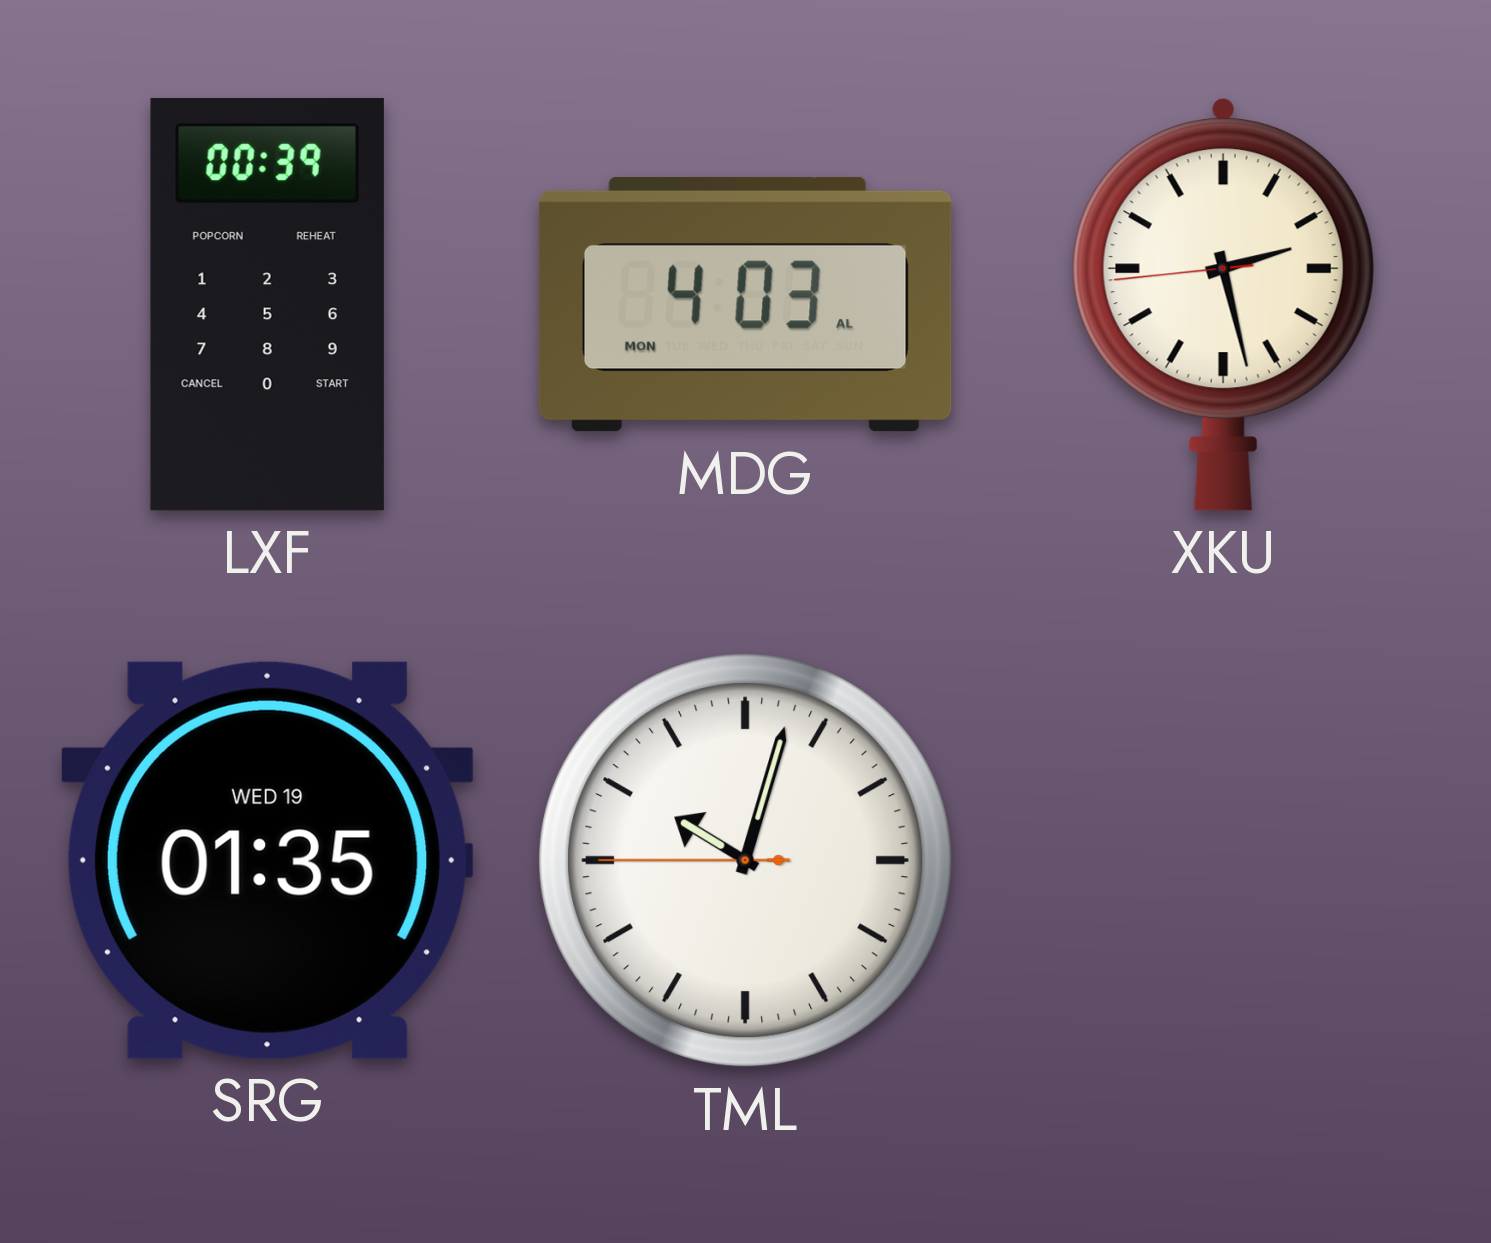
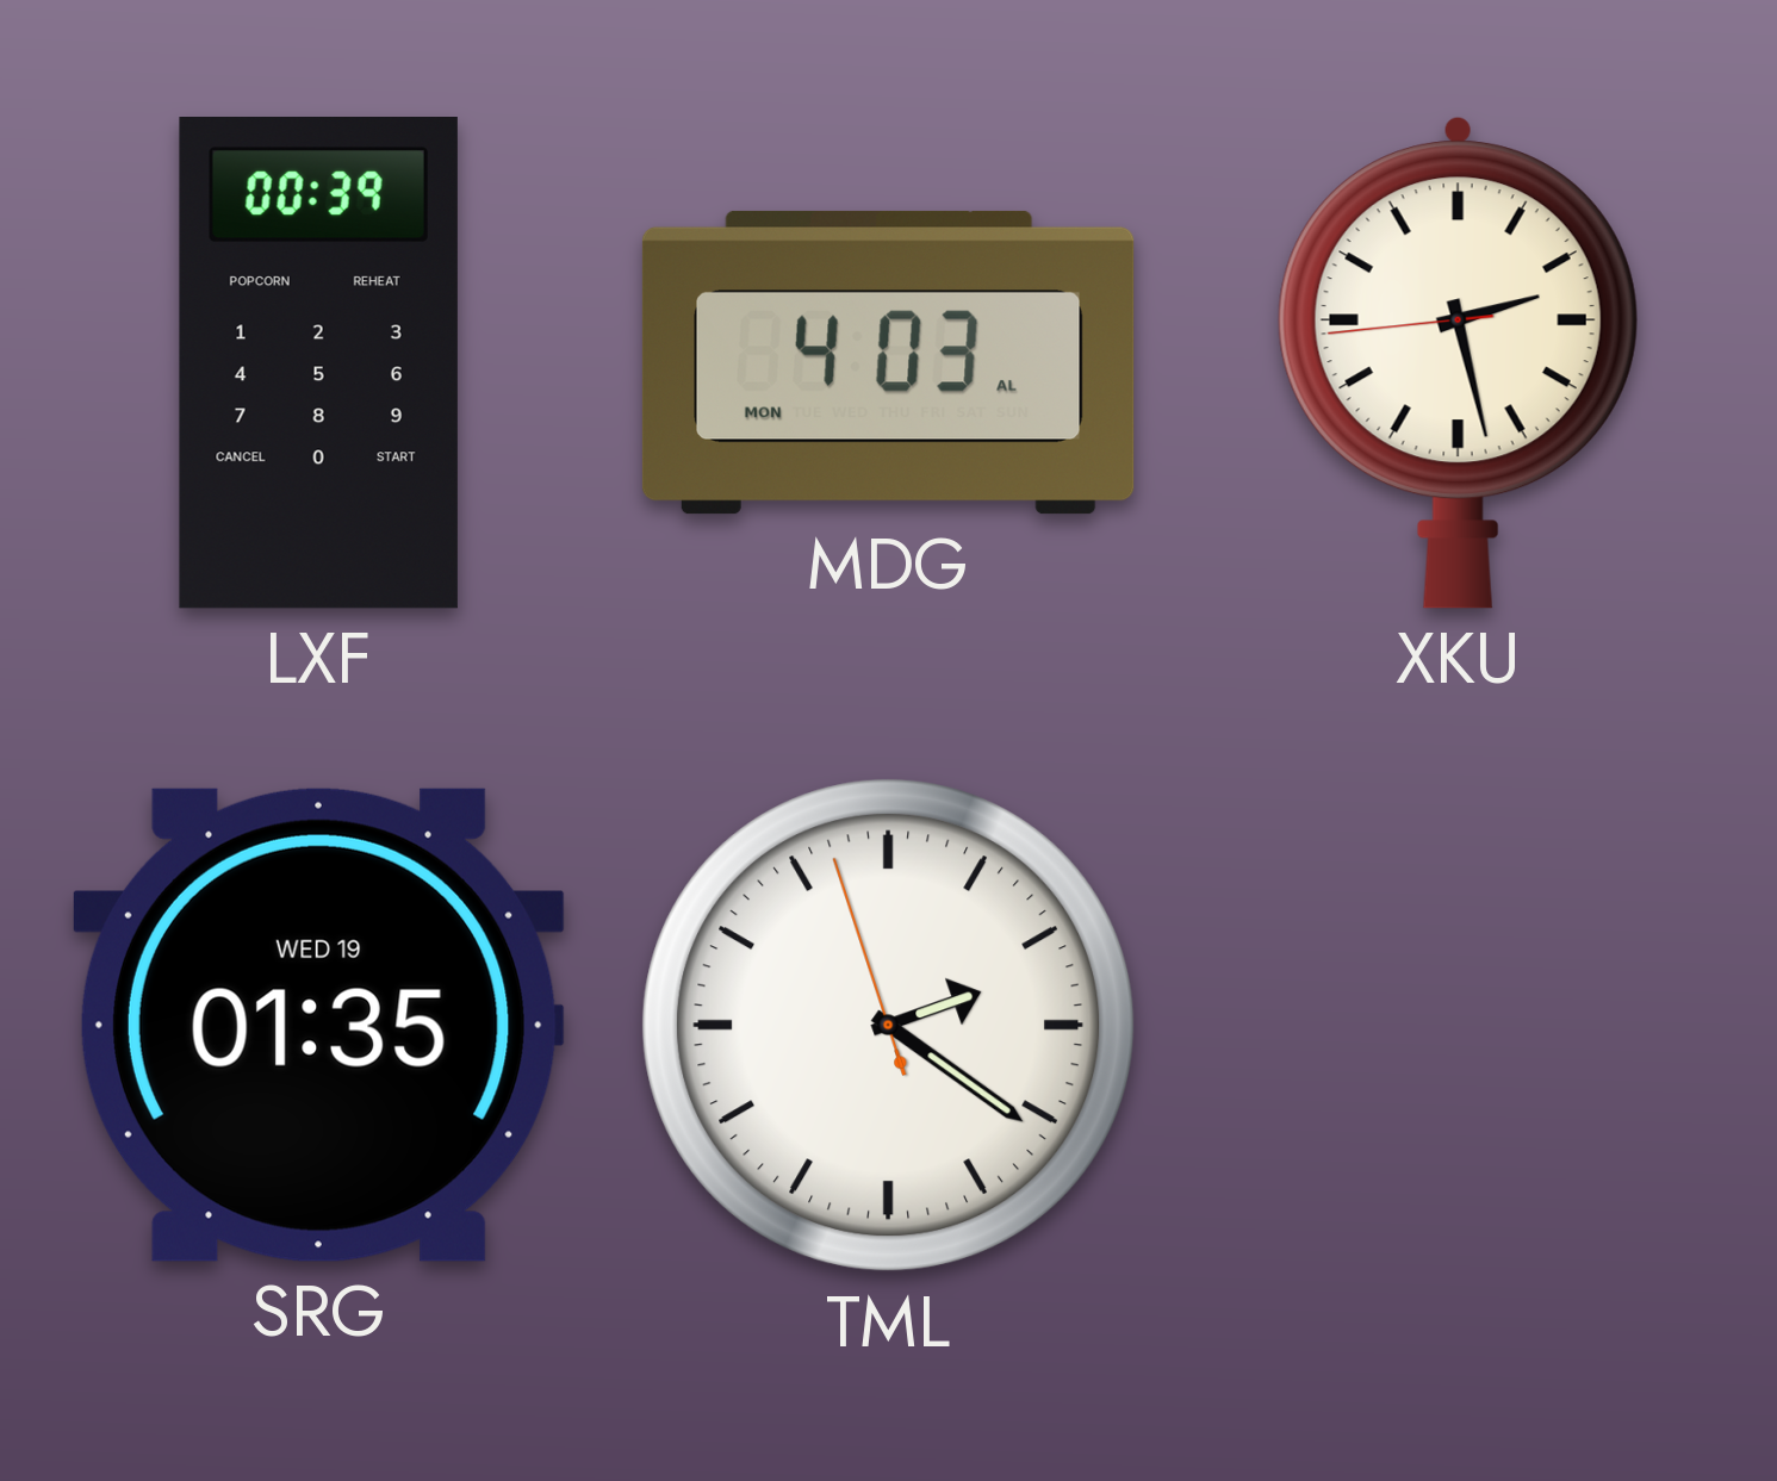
TML: 10:02 -> 2:20
